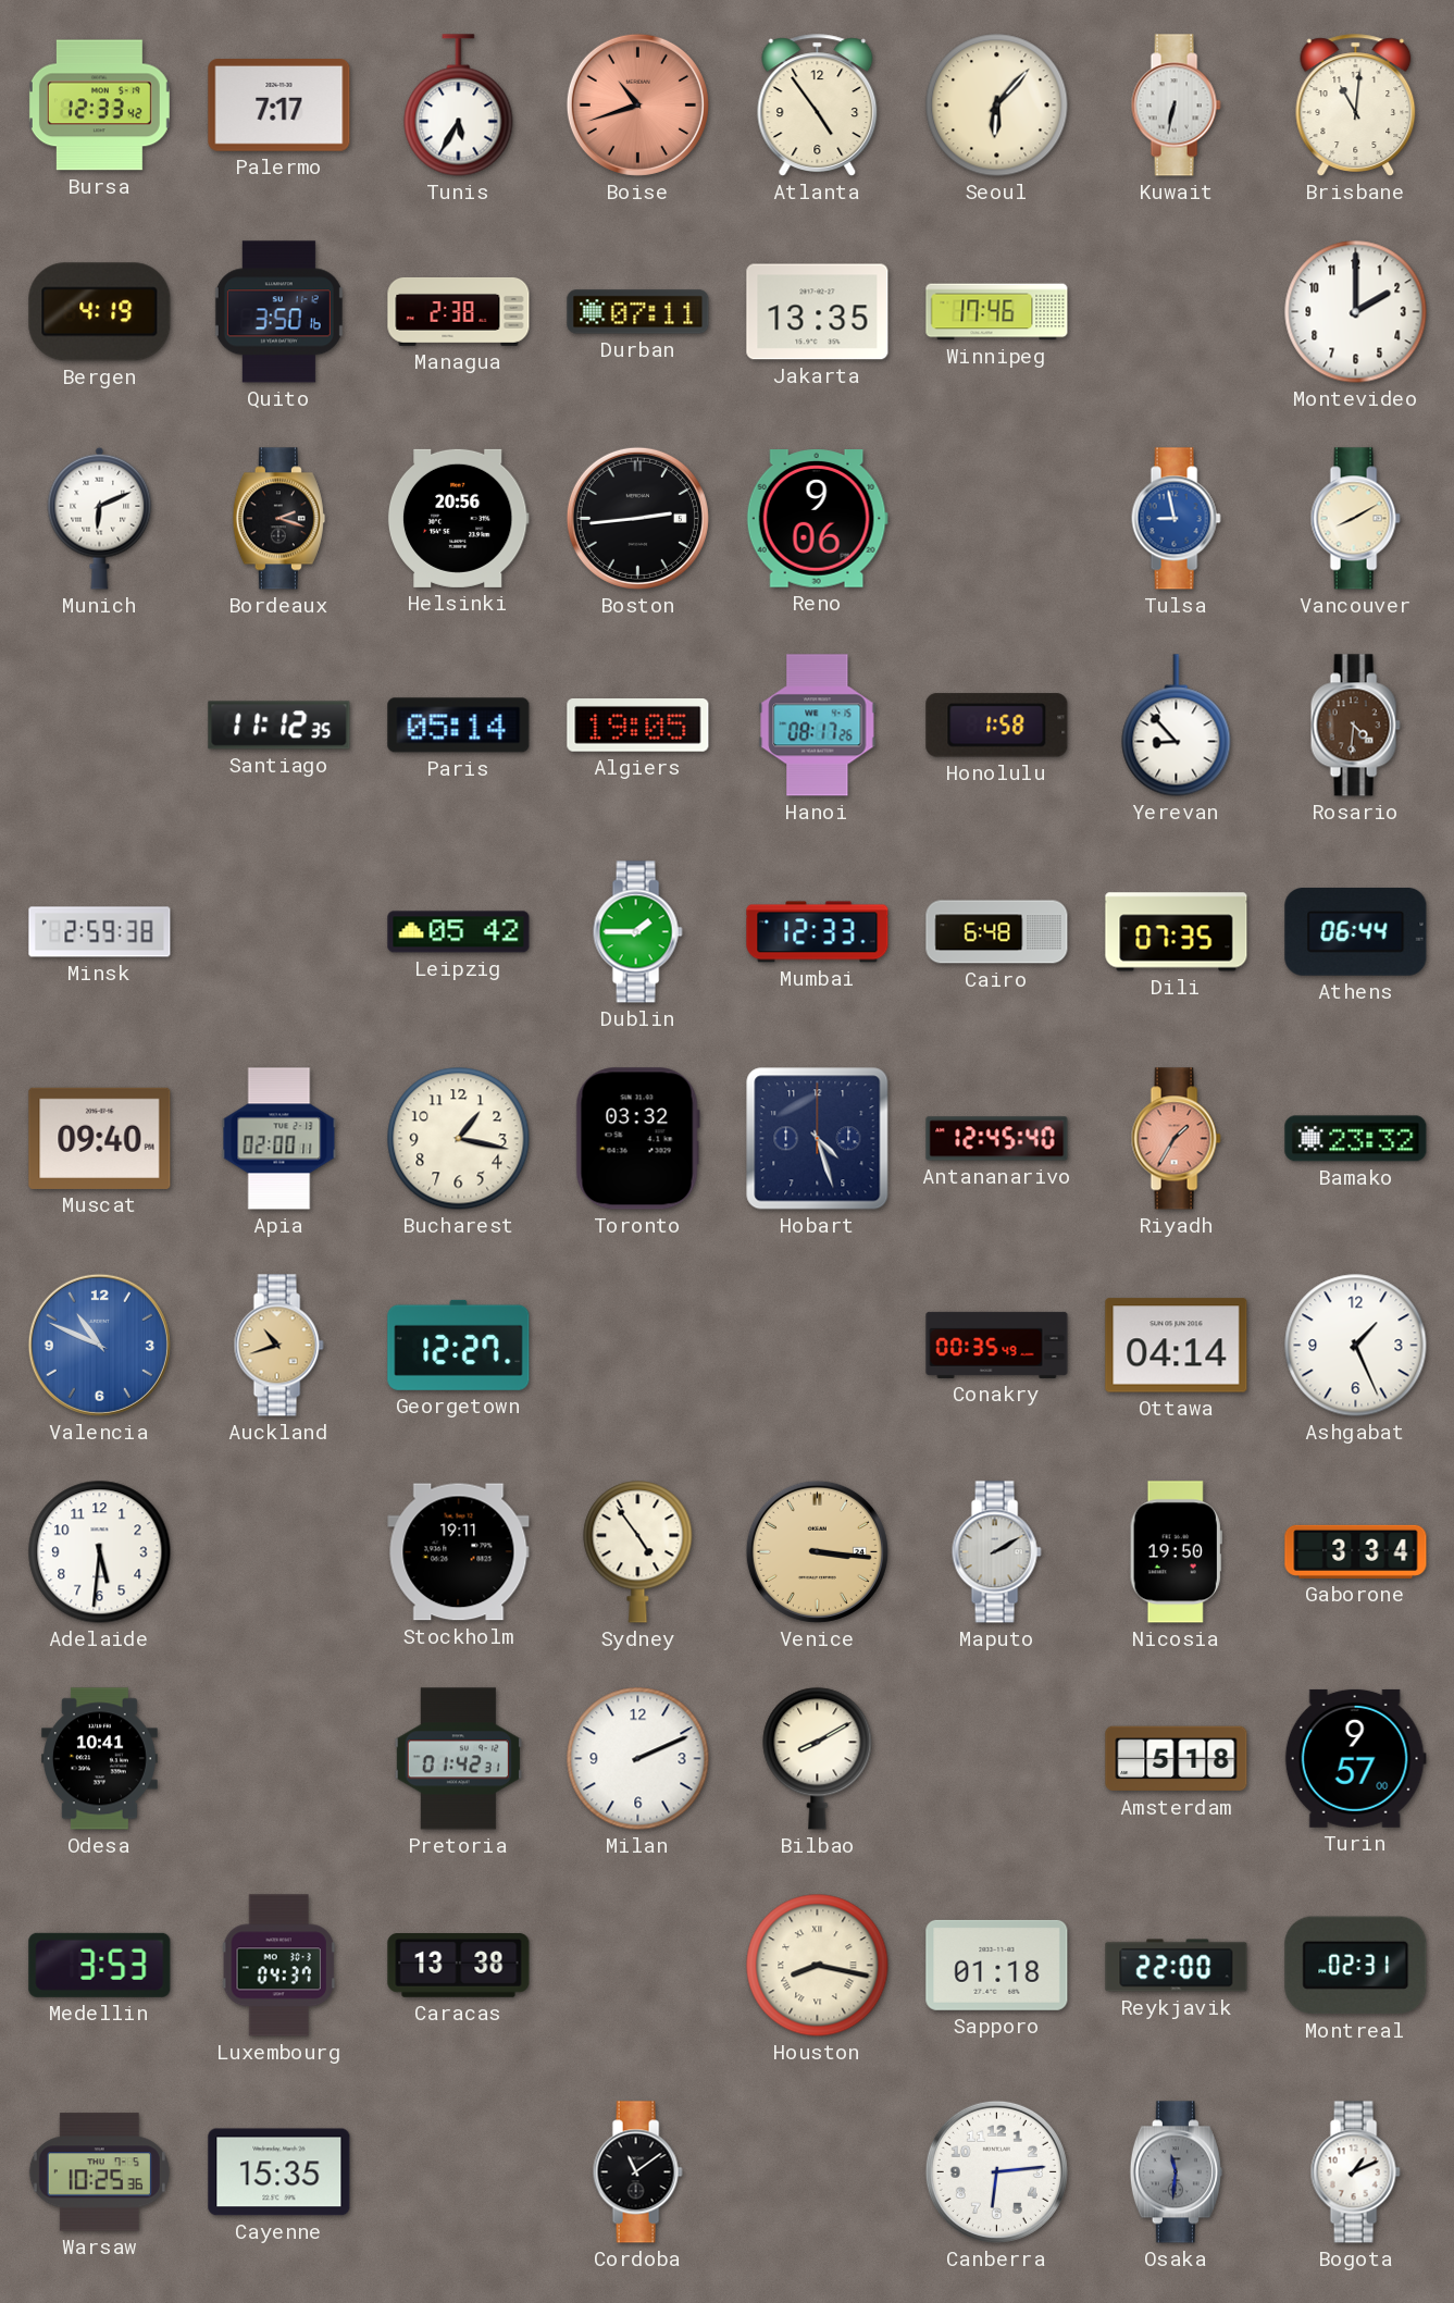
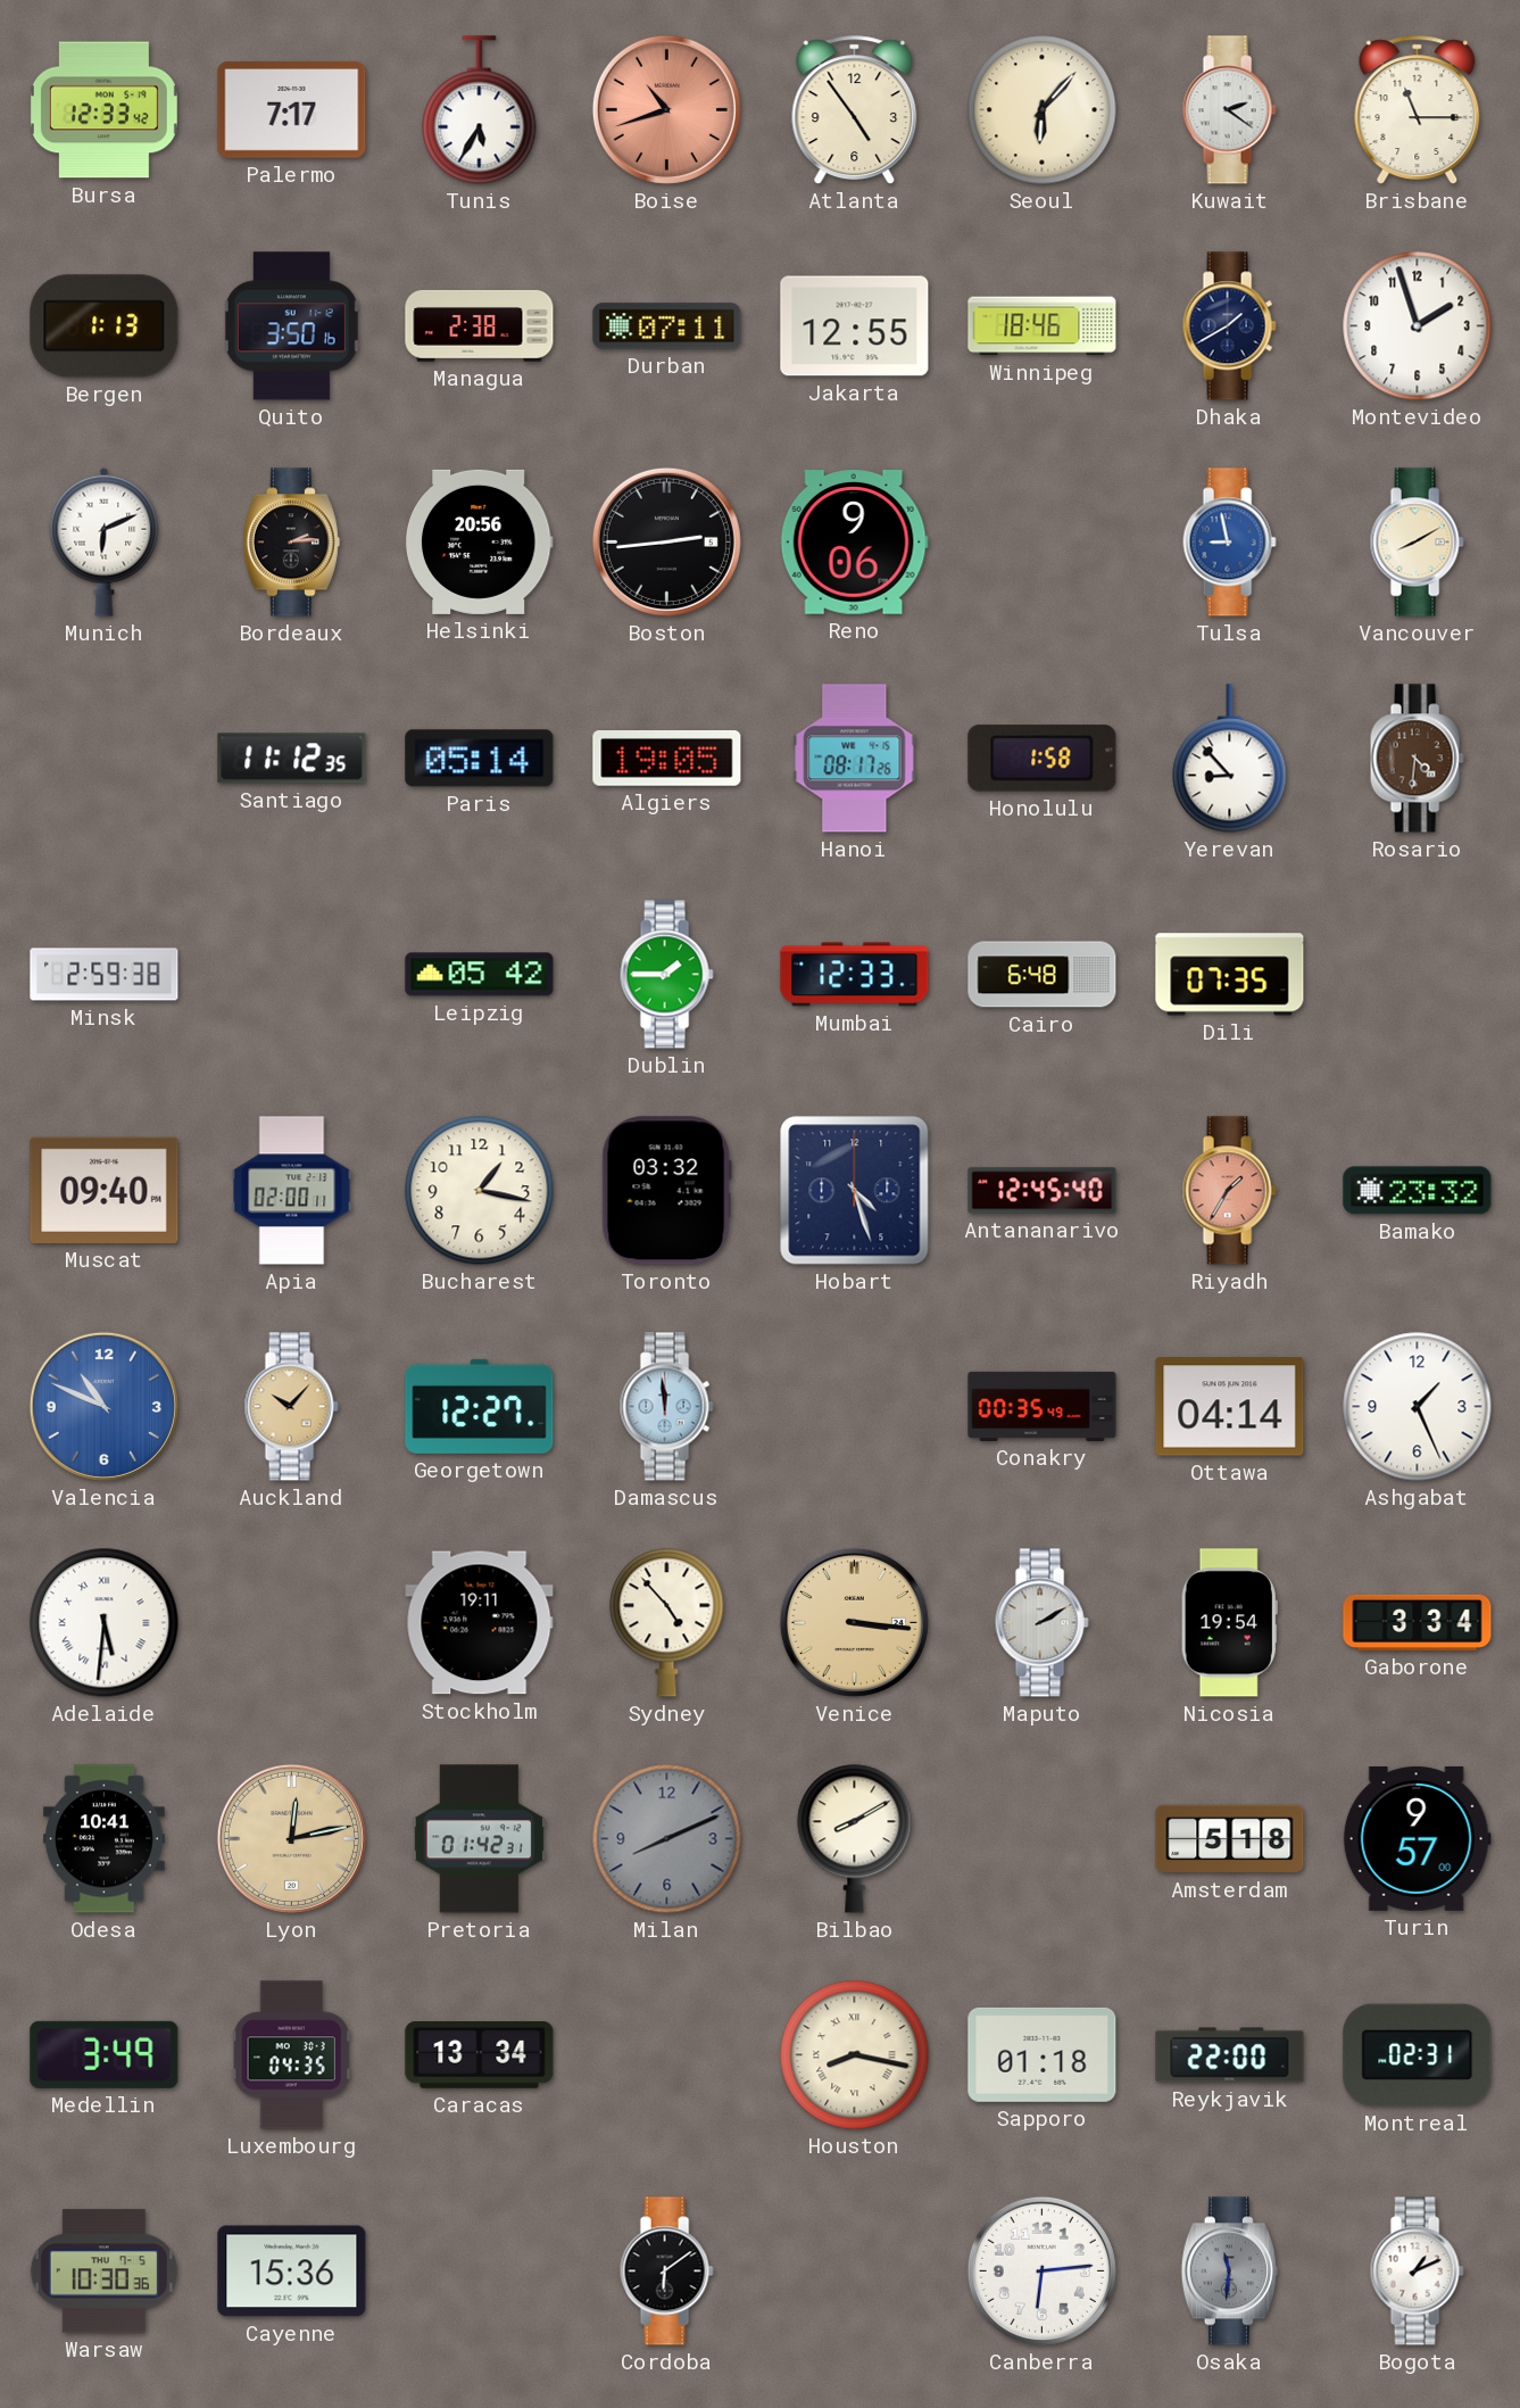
Kuwait: 6:32 -> 2:21
Brisbane: 11:01 -> 11:15
Bergen: 4:19 -> 1:13
Jakarta: 13:35 -> 12:55
Winnipeg: 17:46 -> 18:46
Dhaka: none -> 1:40
Montevideo: 2:00 -> 1:57
Bordeaux: 2:18 -> 2:14
Athens: 06:44 -> none
Auckland: 10:42 -> 10:07
Damascus: none -> 11:59
Adelaide numerals: Arabic -> Roman
Sydney: 4:54 -> 4:53
Nicosia: 19:50 -> 19:54
Lyon: none -> 12:13
Milan: 2:11 -> 8:11
Milan dial: white -> grey
Medellin: 3:53 -> 3:49
Luxembourg: 04:37 -> 04:35
Caracas: 13:38 -> 13:34
Warsaw: 10:25 -> 10:30
Cayenne: 15:35 -> 15:36
Cordoba: 11:09 -> 6:09
